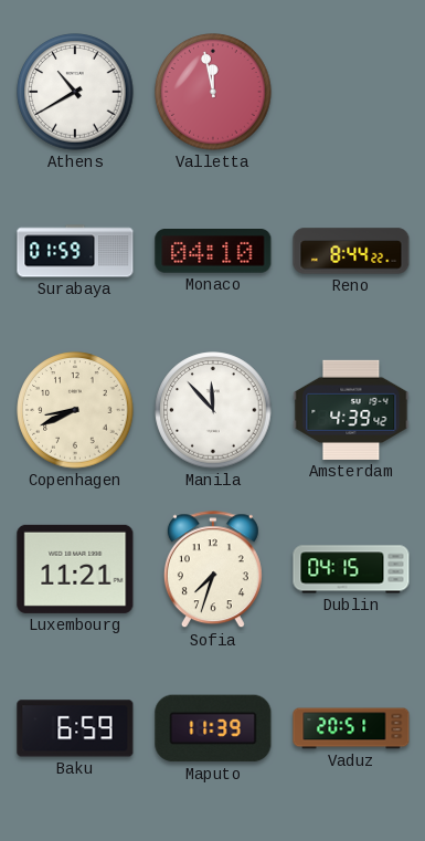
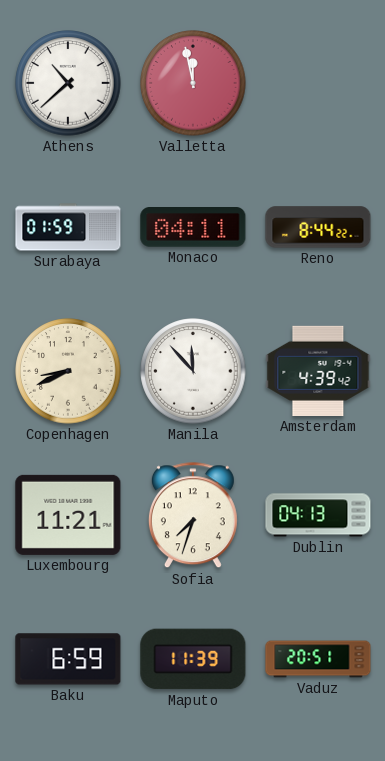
Athens: 10:40 -> 10:38
Monaco: 04:10 -> 04:11
Dublin: 04:15 -> 04:13
